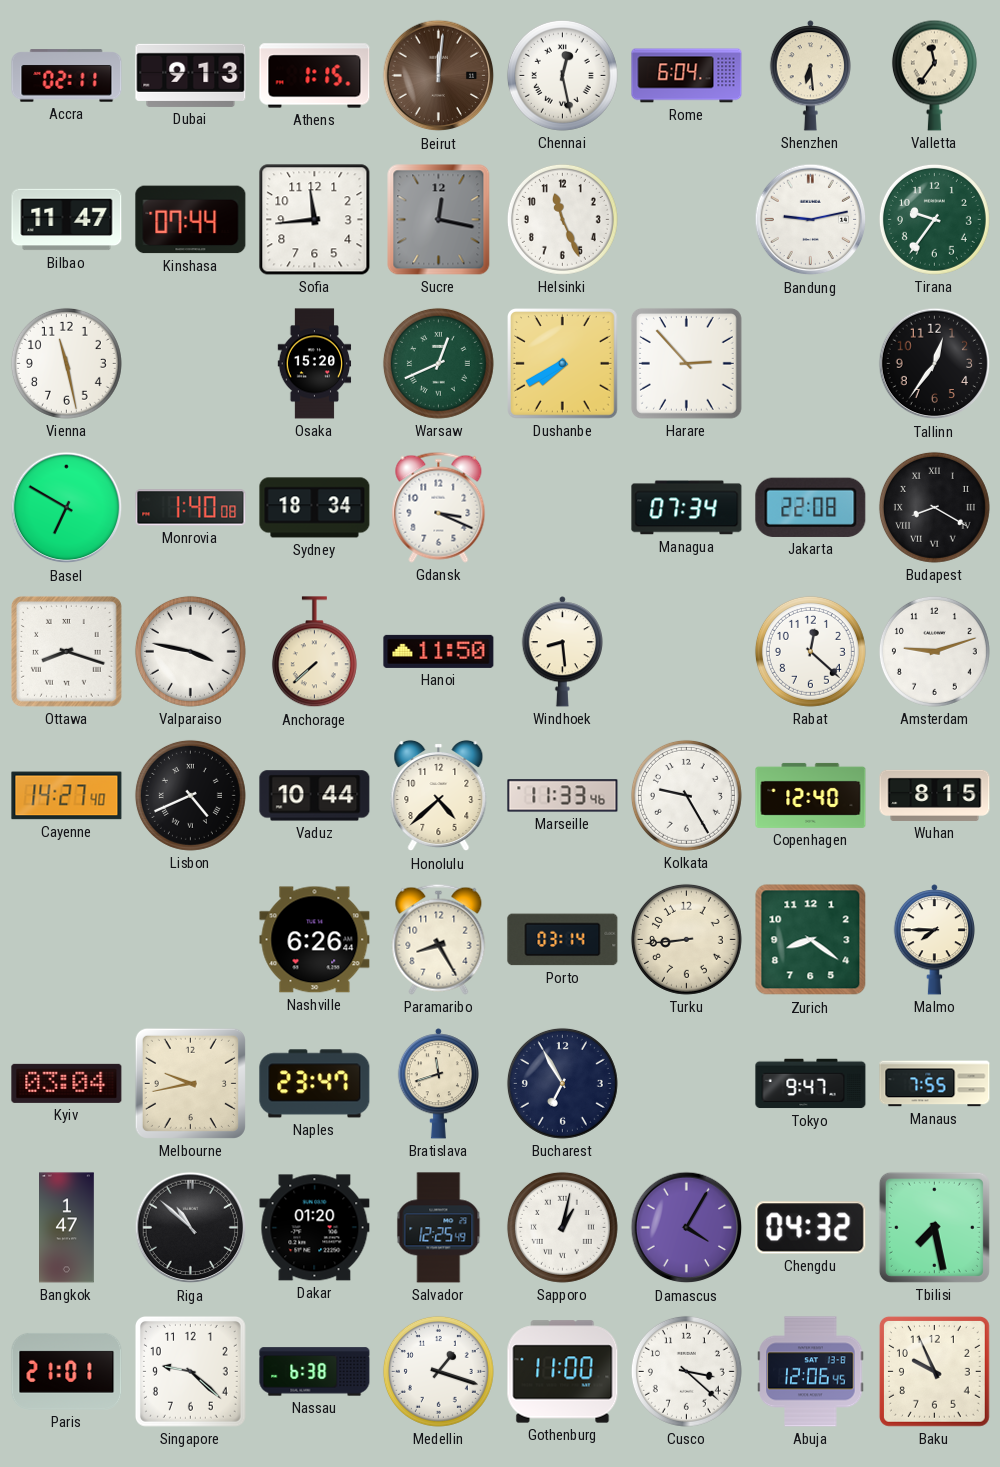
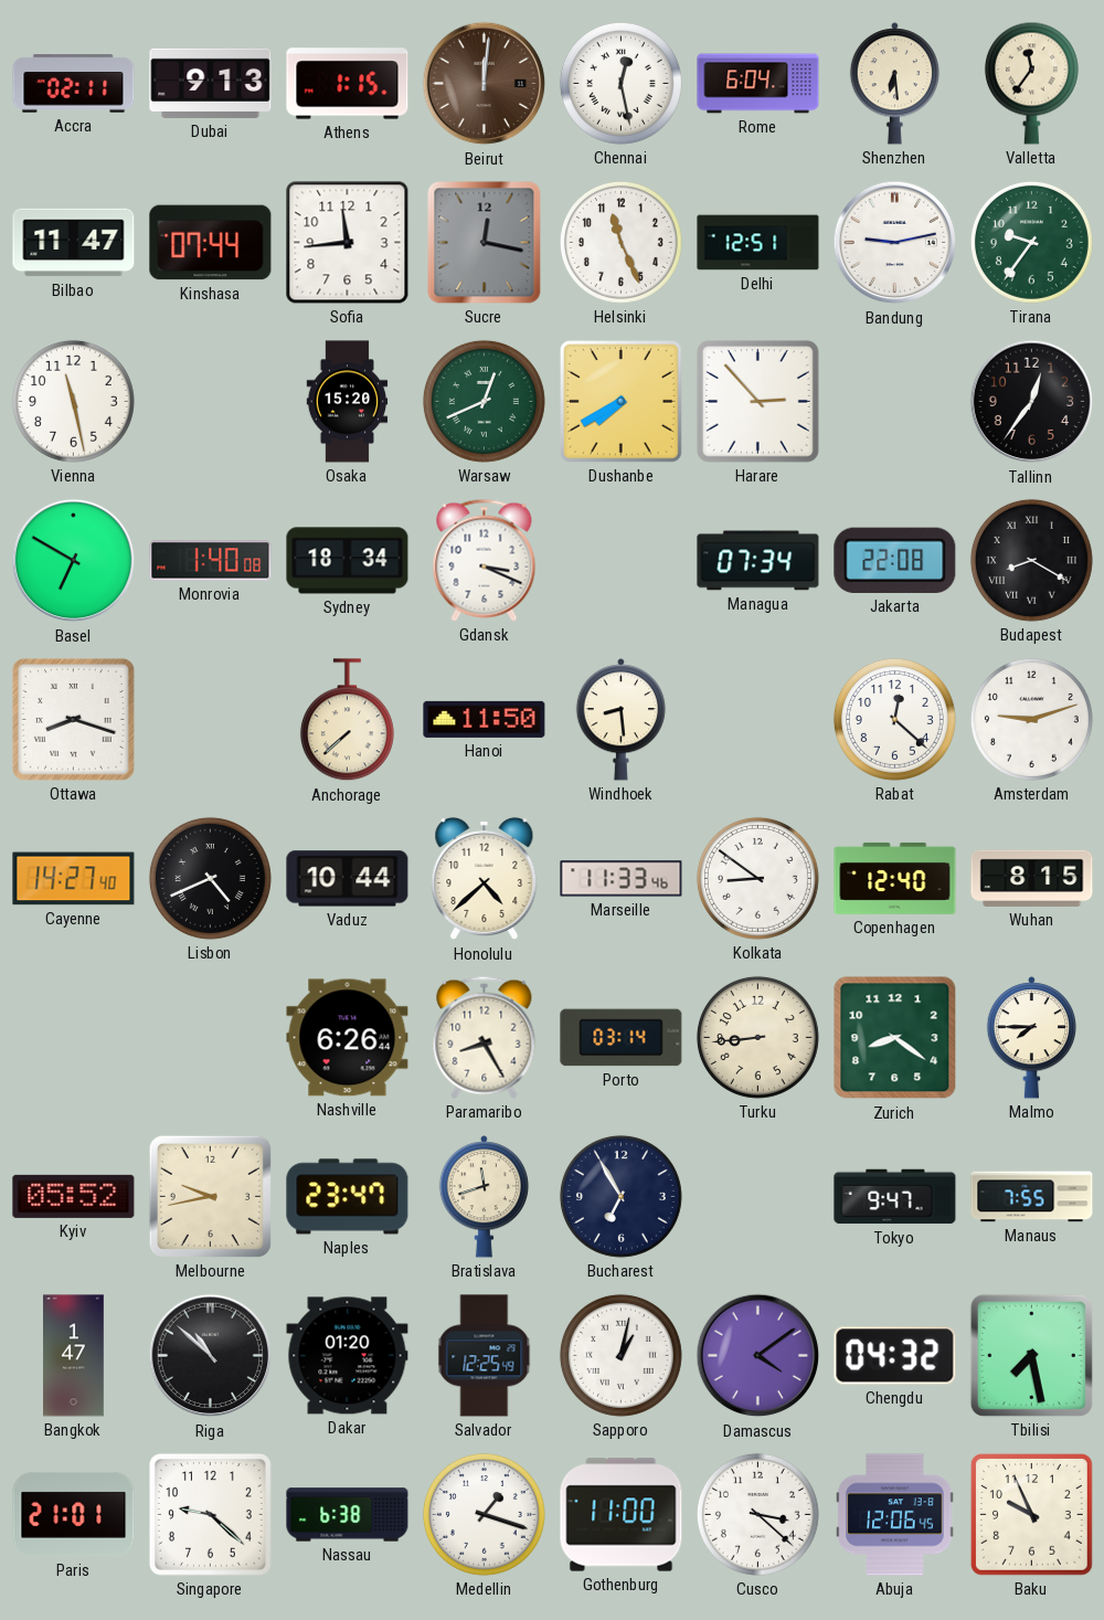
Delhi: none -> 12:51
Valparaiso: 3:47 -> none
Kolkata: 9:25 -> 8:51
Kyiv: 03:04 -> 05:52
Damascus: 4:05 -> 4:09
